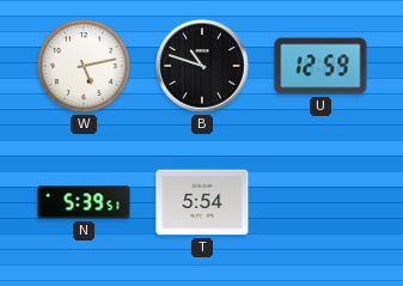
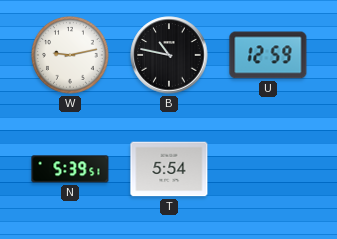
W: 5:13 -> 9:13
B: 10:48 -> 10:47
